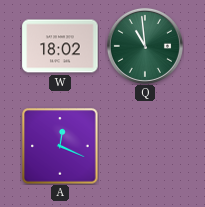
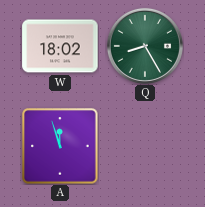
Q: 10:59 -> 8:25
A: 12:19 -> 11:57
